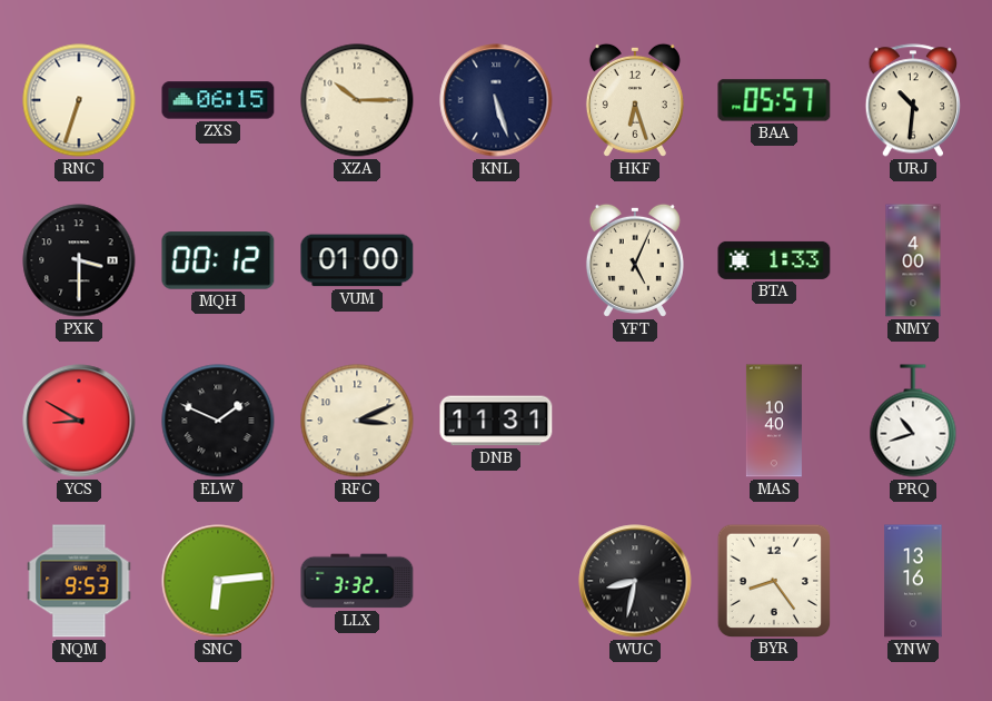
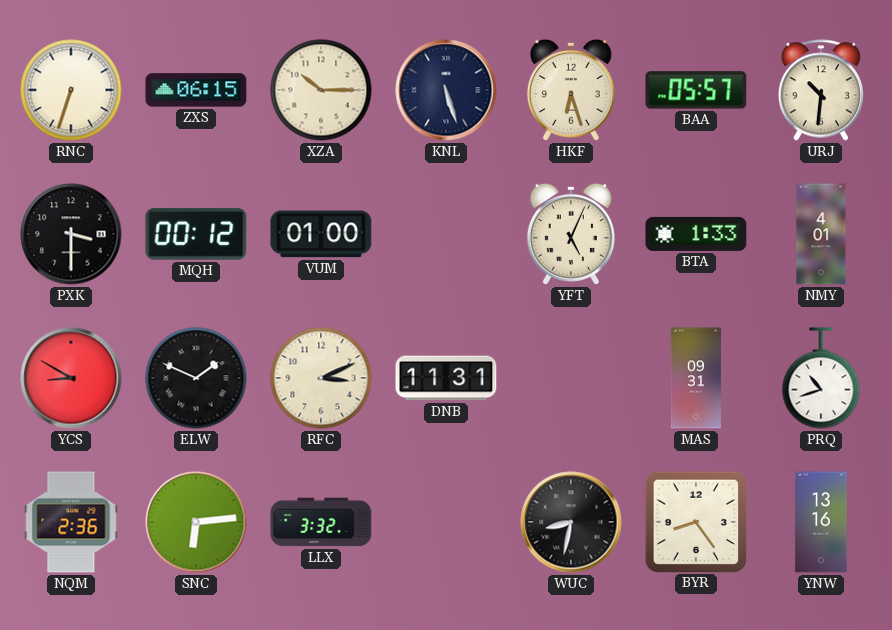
NMY: 4:00 -> 4:01
MAS: 10:40 -> 09:31
NQM: 9:53 -> 2:36
